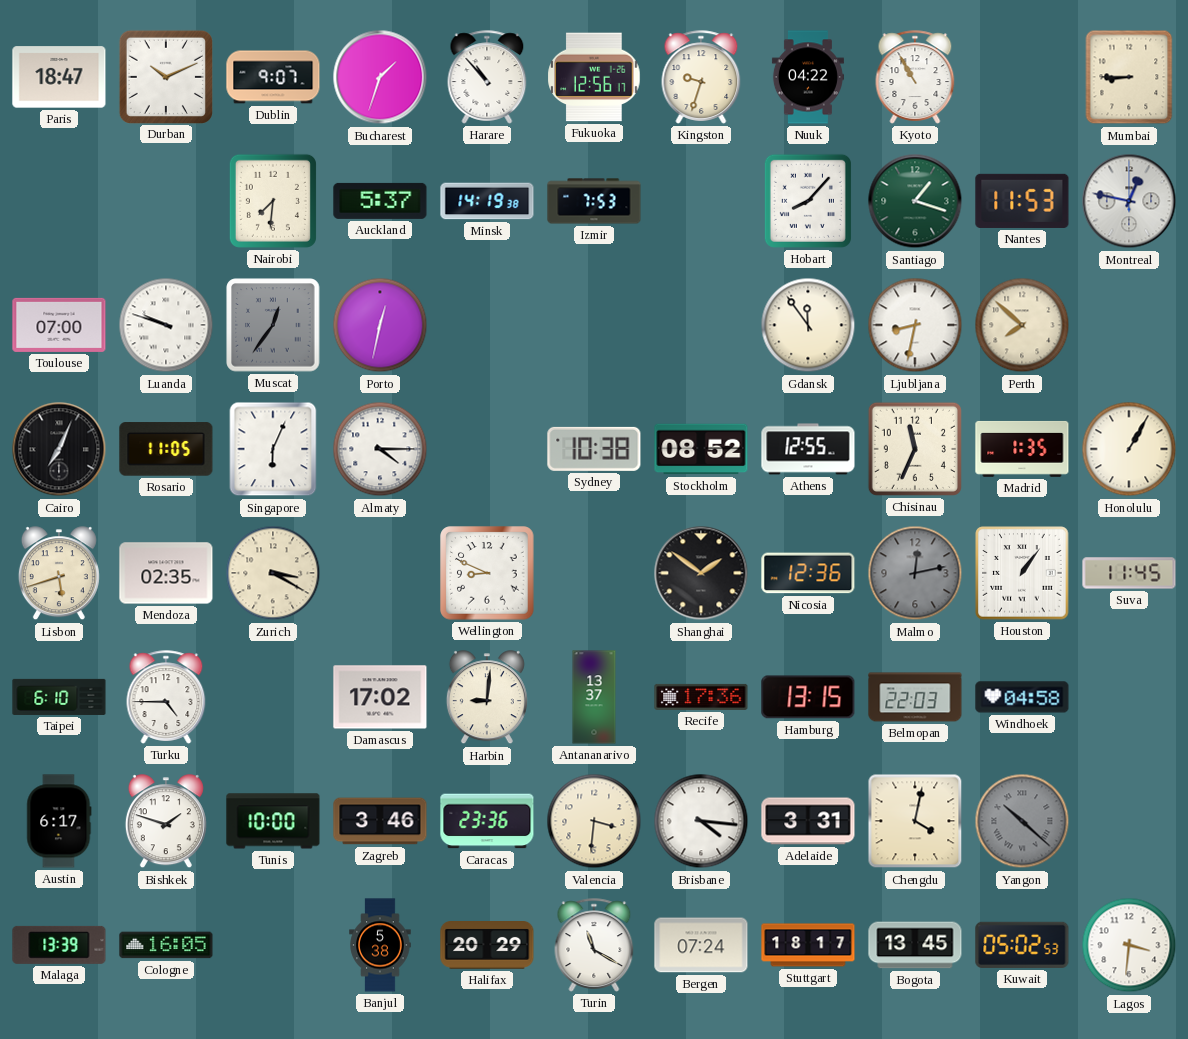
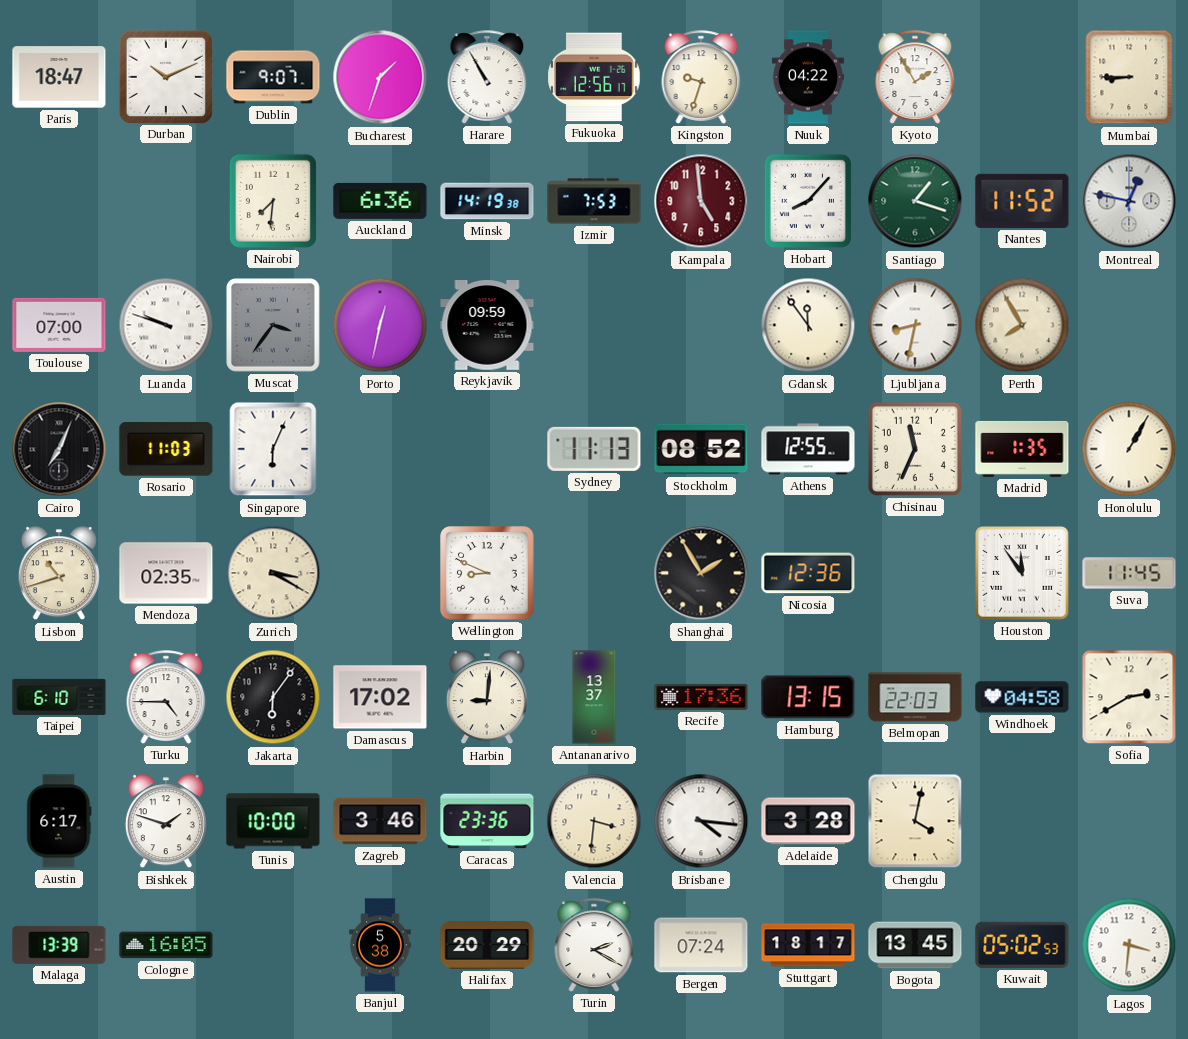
Harare: 10:53 -> 10:55
Kyoto: 10:55 -> 1:55
Auckland: 5:37 -> 6:36
Kampala: none -> 4:59
Nantes: 11:53 -> 11:52
Muscat: 12:36 -> 3:36
Reykjavik: none -> 09:59
Perth: 7:52 -> 7:55
Rosario: 11:05 -> 11:03
Almaty: 4:15 -> none
Sydney: 10:38 -> 11:13
Lisbon: 5:42 -> 10:42
Shanghai: 1:51 -> 1:55
Malmo: 12:13 -> none
Houston: 1:06 -> 11:54
Jakarta: none -> 6:06
Sofia: none -> 2:40
Adelaide: 3:31 -> 3:28
Yangon: 10:22 -> none
Turin: 11:20 -> 2:20
